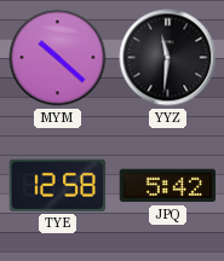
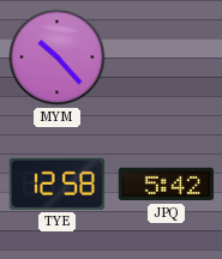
MYM: 10:22 -> 10:23
YYZ: 11:31 -> none
